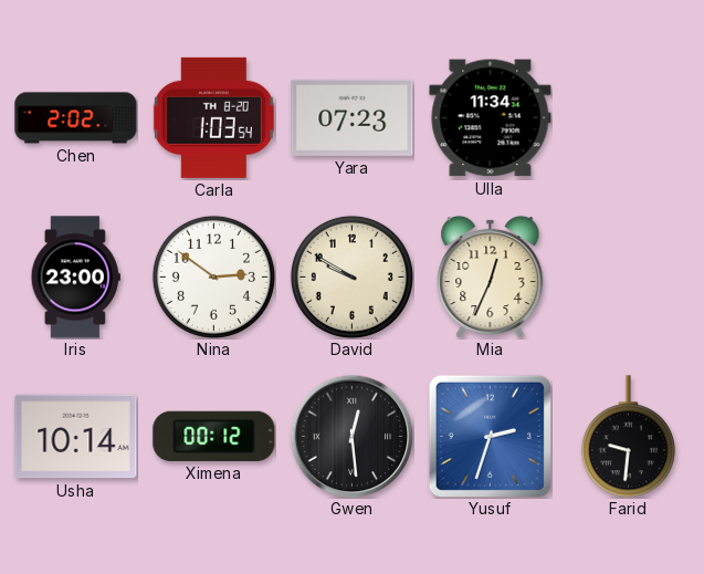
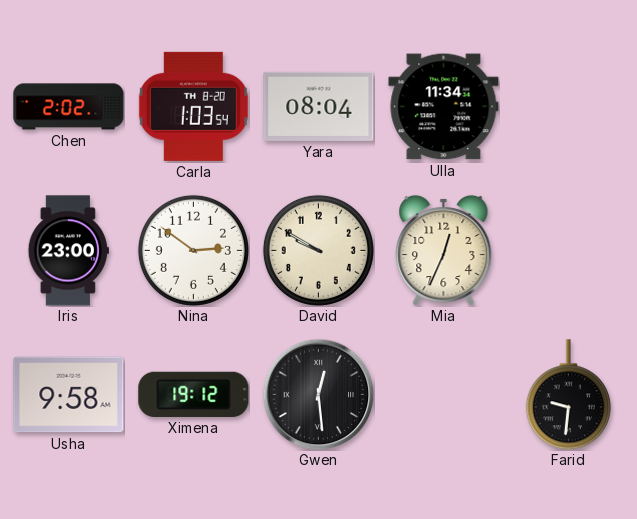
Yara: 07:23 -> 08:04
Usha: 10:14 -> 9:58
Ximena: 00:12 -> 19:12
Yusuf: 2:33 -> none
